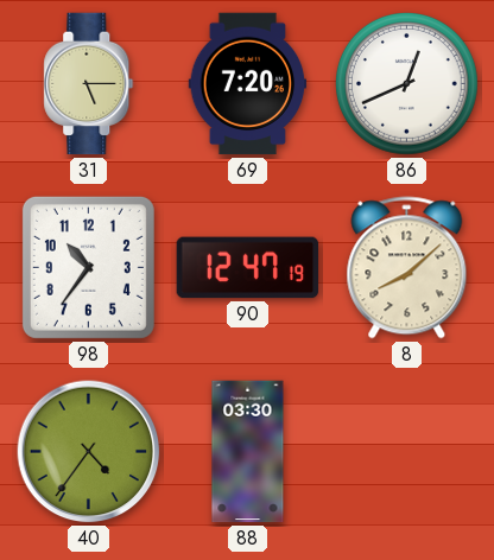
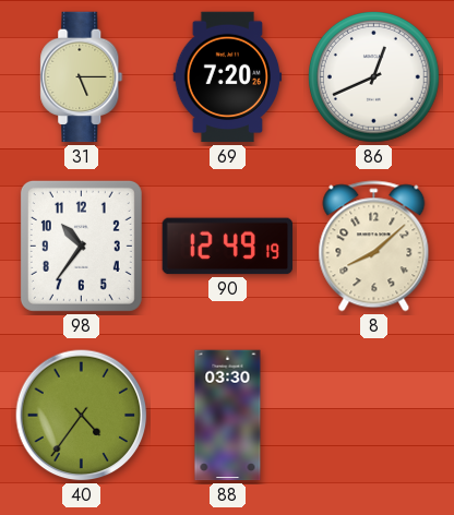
90: 12:47 -> 12:49
